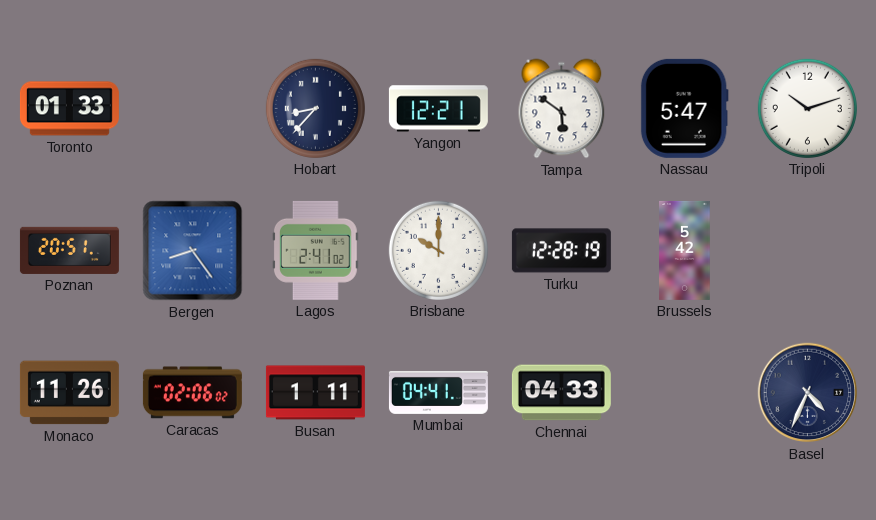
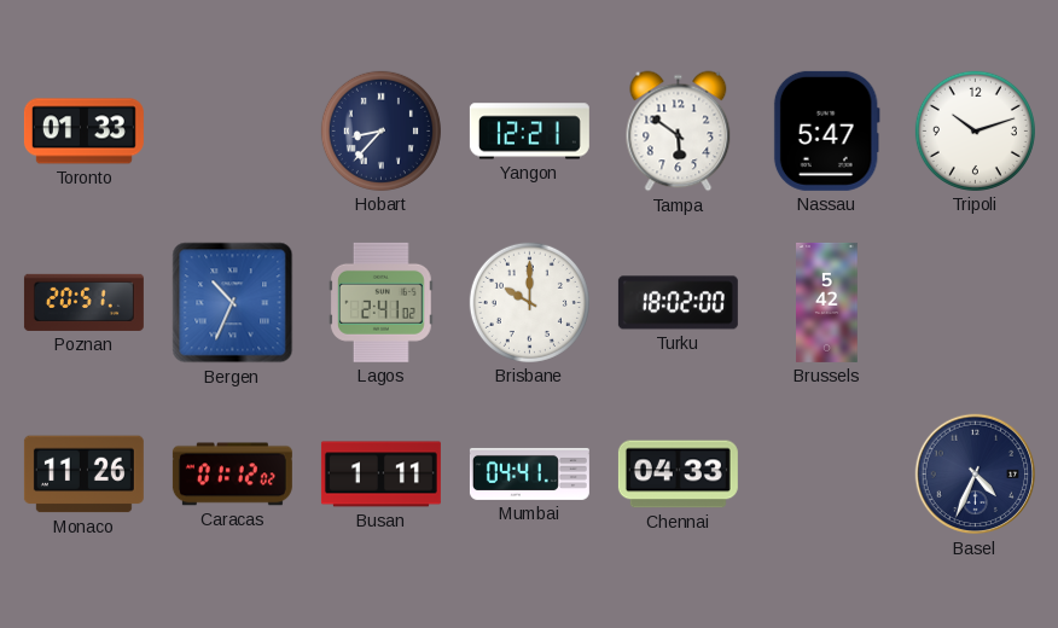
Bergen: 8:24 -> 10:34
Turku: 12:28 -> 18:02
Caracas: 02:06 -> 01:12
